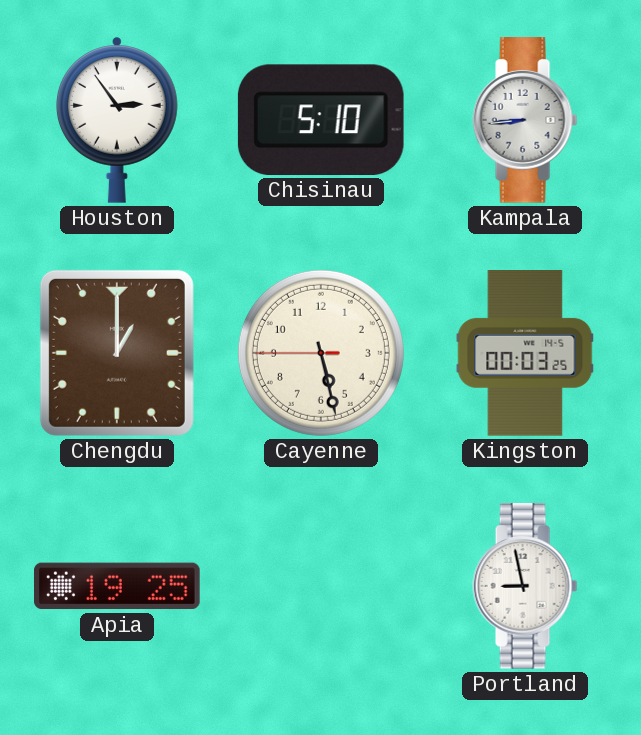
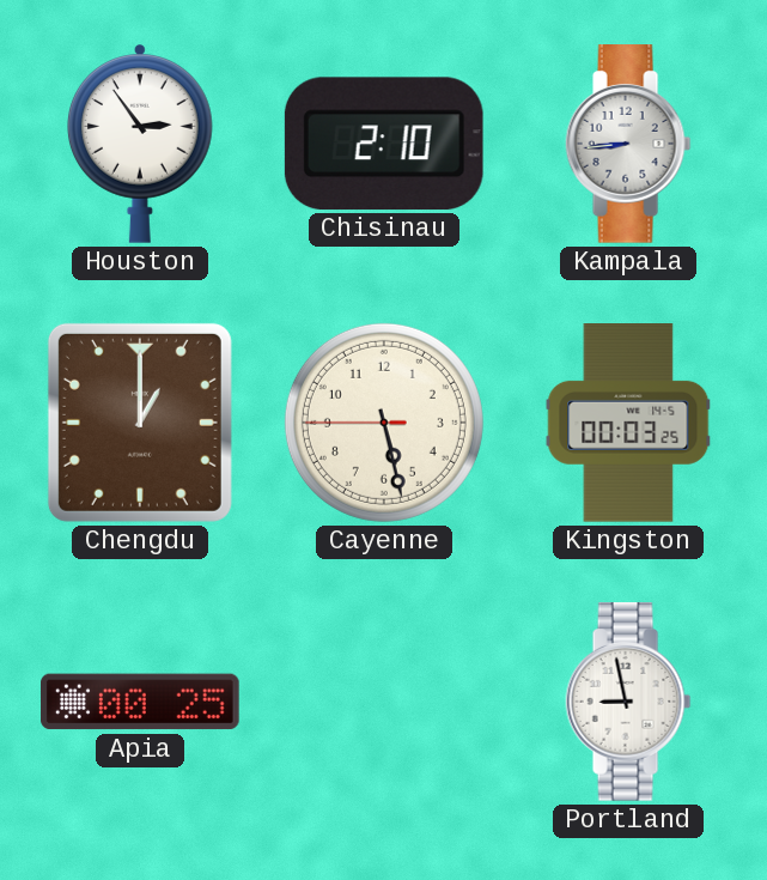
Chisinau: 5:10 -> 2:10
Apia: 19:25 -> 00:25
